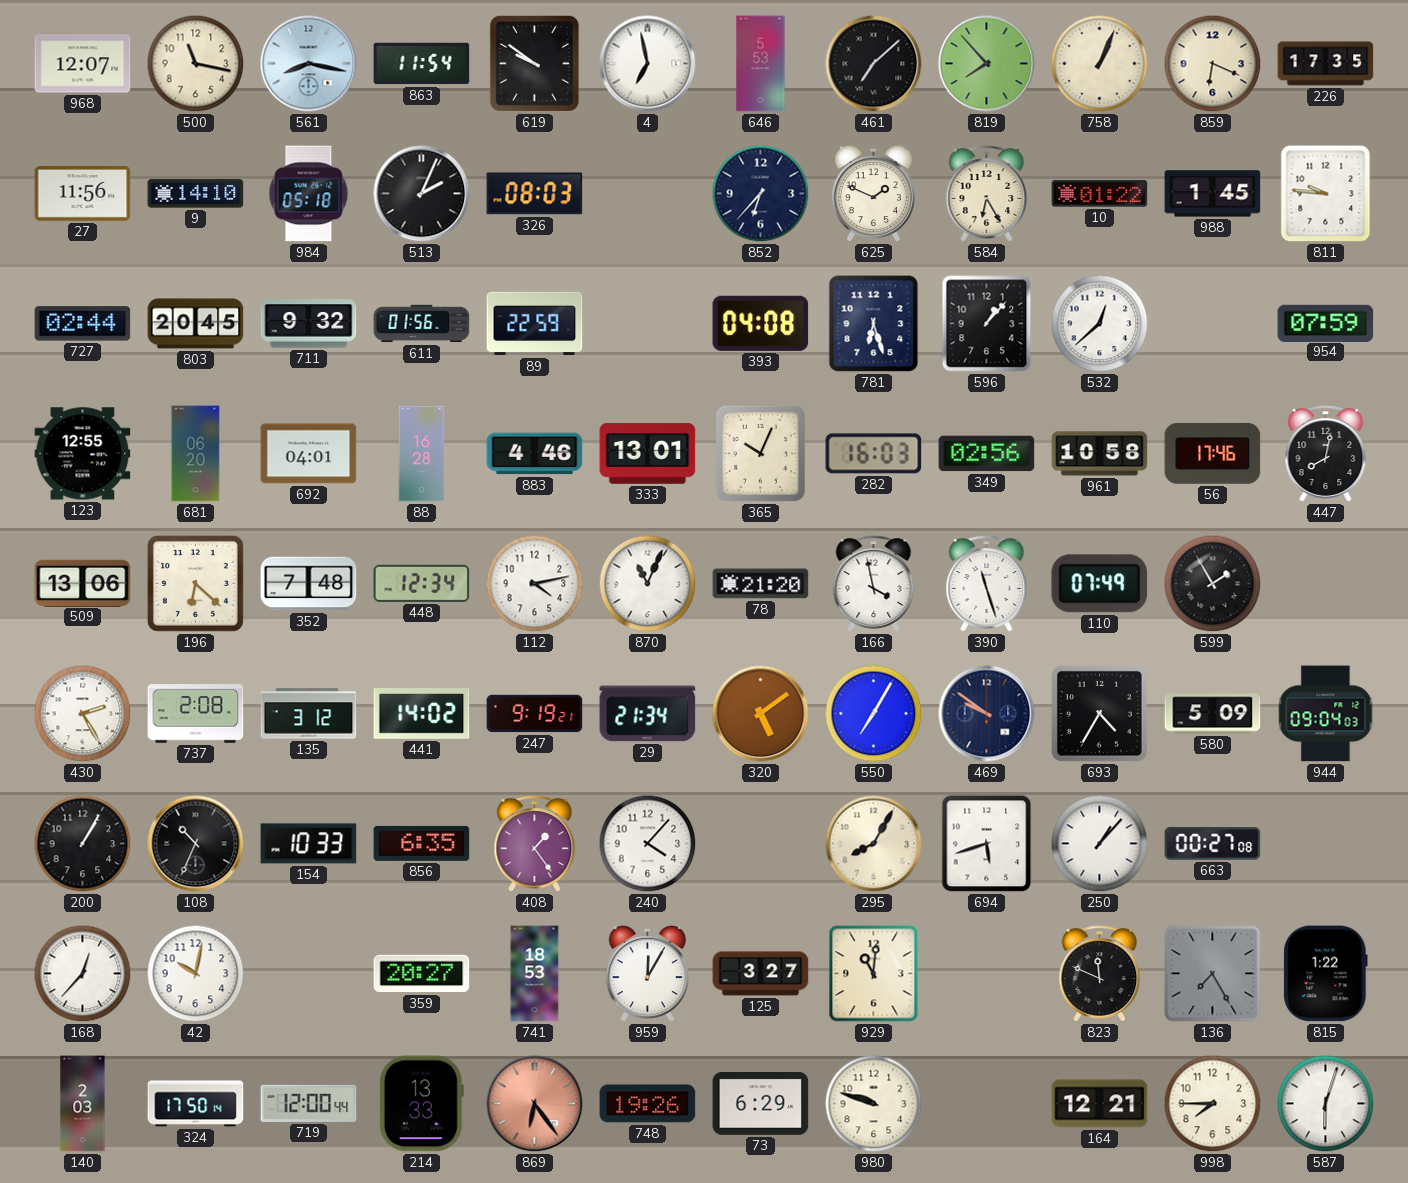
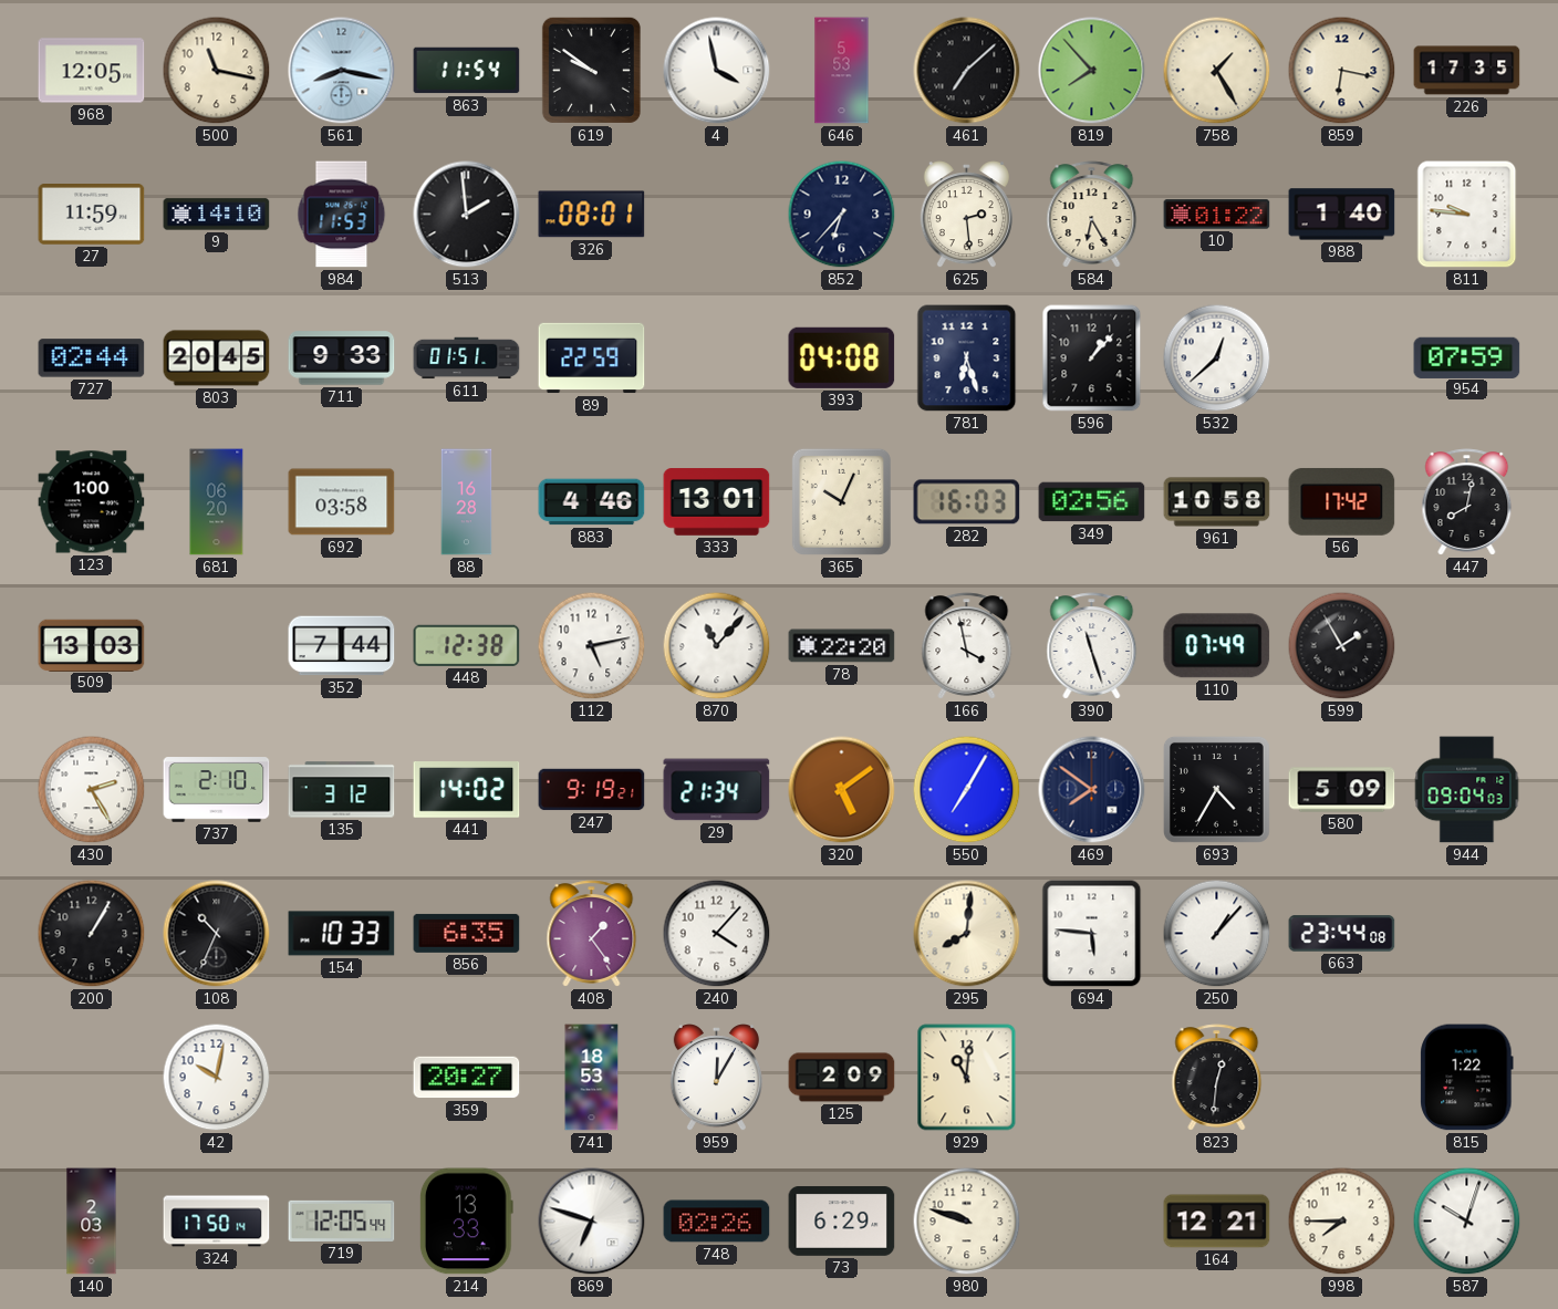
968: 12:07 -> 12:05
4: 6:58 -> 3:58
758: 1:04 -> 1:25
859: 6:19 -> 6:17
27: 11:56 -> 11:59
984: 05:18 -> 11:53
513: 2:04 -> 1:59
326: 08:03 -> 08:01
625: 1:49 -> 2:29
988: 1:45 -> 1:40
711: 9:32 -> 9:33
611: 01:56 -> 01:51
123: 12:55 -> 1:00
692: 04:01 -> 03:58
56: 17:46 -> 17:42
509: 13:06 -> 13:03
196: 6:22 -> none
352: 7:48 -> 7:44
448: 12:34 -> 12:38
112: 4:13 -> 5:13
870: 11:04 -> 11:07
78: 21:20 -> 22:20
737: 2:08 -> 2:10
469: 9:51 -> 7:51
295: 8:05 -> 8:01
694: 5:42 -> 5:46
663: 00:27 -> 23:44
168: 12:37 -> none
125: 3:27 -> 2:09
823: 11:49 -> 12:31
136: 7:25 -> none
719: 12:00 -> 12:05
869: 6:24 -> 6:48
869 dial: salmon -> white
748: 19:26 -> 02:26
587: 6:03 -> 10:03
